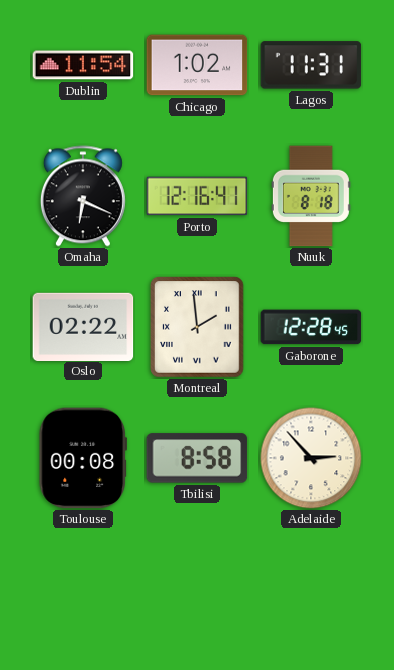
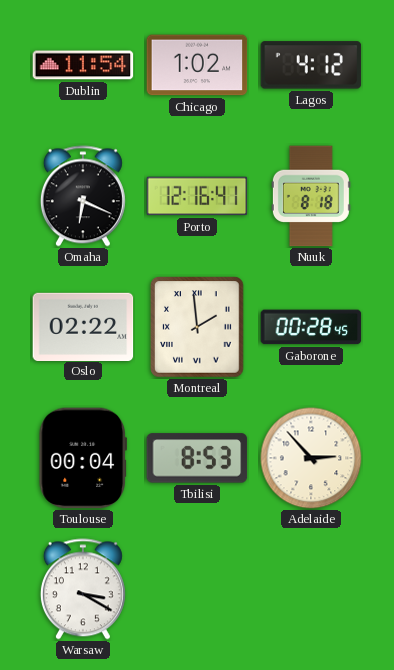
Lagos: 11:31 -> 4:12
Gaborone: 12:28 -> 00:28
Toulouse: 00:08 -> 00:04
Tbilisi: 8:58 -> 8:53
Warsaw: none -> 3:20
